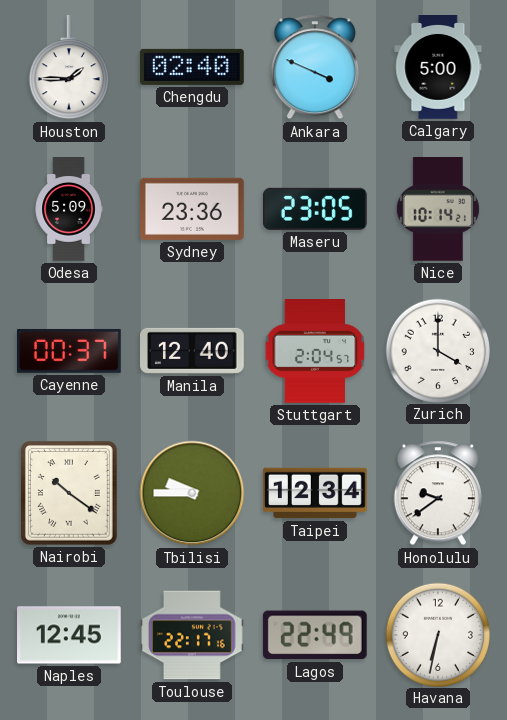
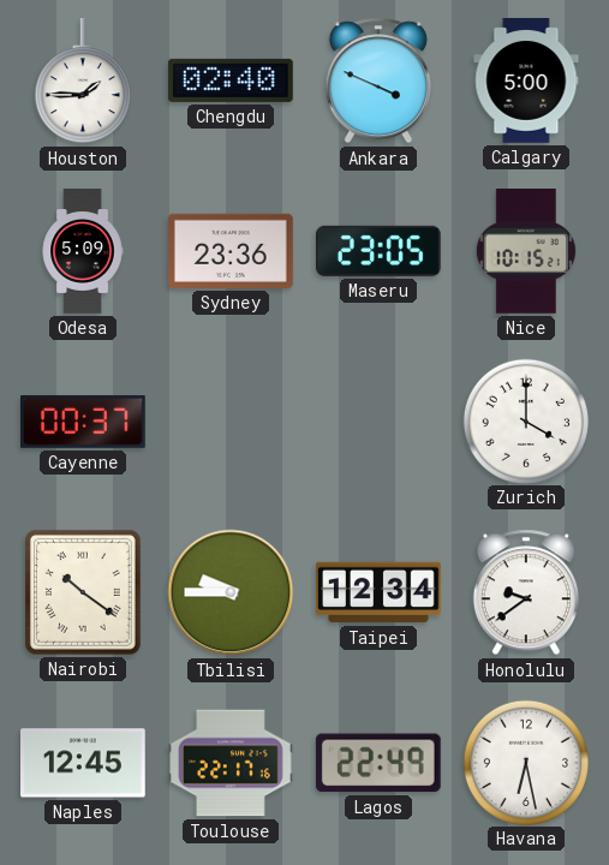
Nice: 10:14 -> 10:15
Manila: 12:40 -> none
Stuttgart: 2:04 -> none
Havana: 6:32 -> 6:28
